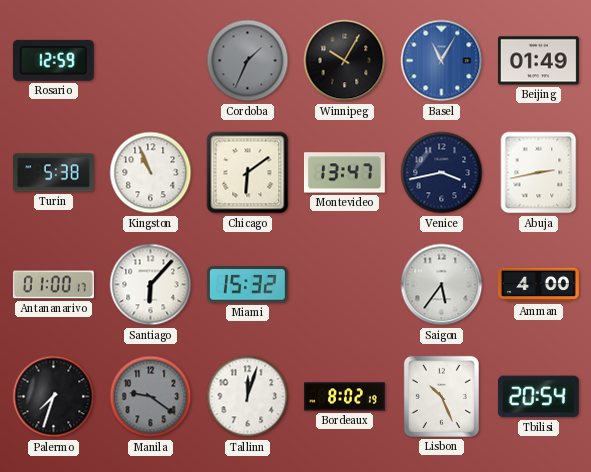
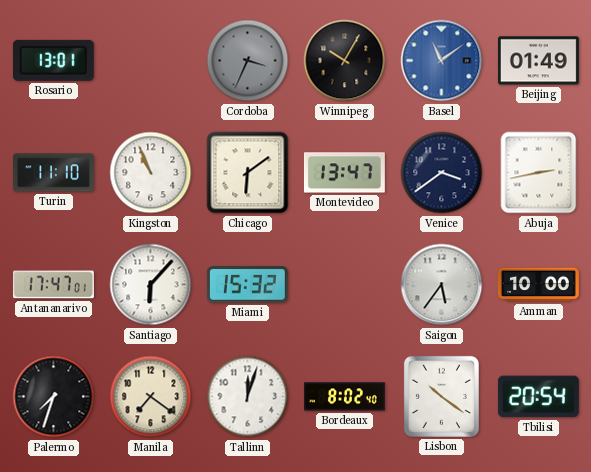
Rosario: 12:59 -> 13:01
Cordoba: 1:34 -> 3:34
Basel: 11:05 -> 11:09
Turin: 5:38 -> 11:10
Venice: 3:43 -> 3:39
Antananarivo: 01:00 -> 17:47
Amman: 4:00 -> 10:00
Manila: 9:21 -> 7:21
Manila dial: grey -> cream
Bordeaux: 8:02:19 -> 8:02:40
Lisbon: 10:26 -> 10:21
